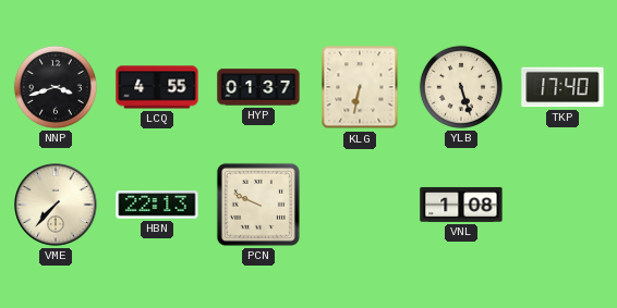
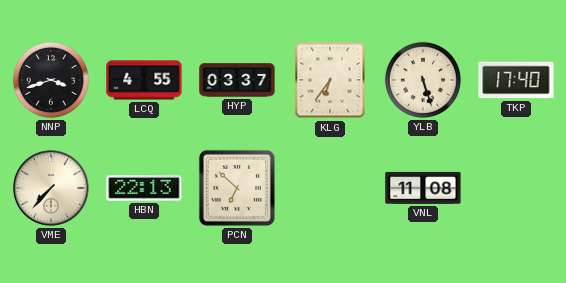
HYP: 01:37 -> 03:37
KLG: 6:32 -> 6:36
PCN: 9:49 -> 6:52
VNL: 1:08 -> 11:08
